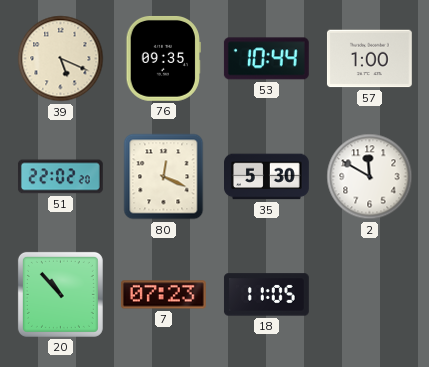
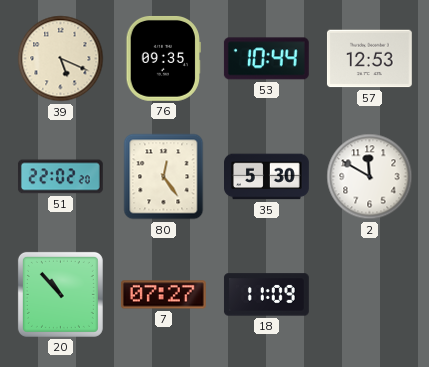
57: 1:00 -> 12:53
80: 12:19 -> 12:24
7: 07:23 -> 07:27
18: 11:05 -> 11:09
